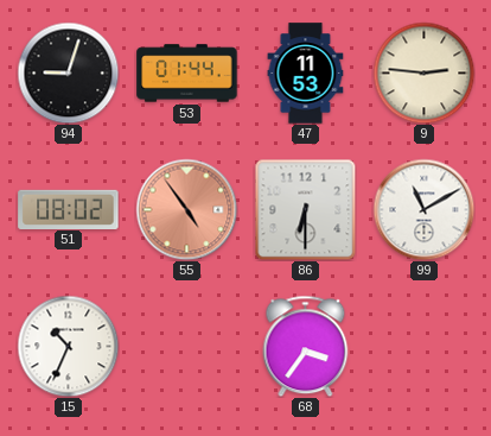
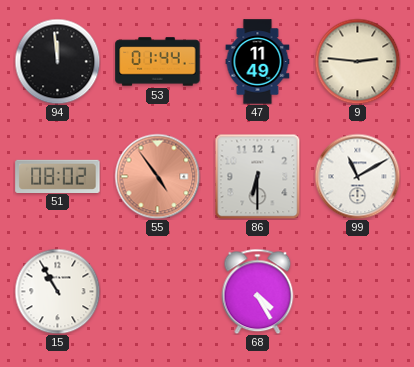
94: 9:03 -> 11:59
47: 11:53 -> 11:49
15: 10:34 -> 10:55
68: 3:36 -> 4:25
